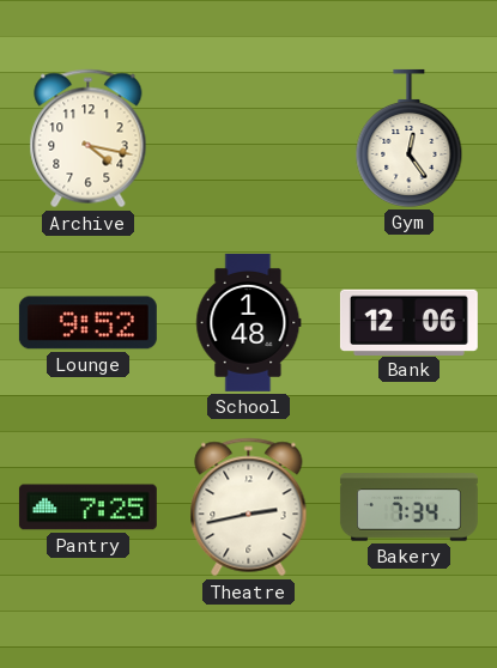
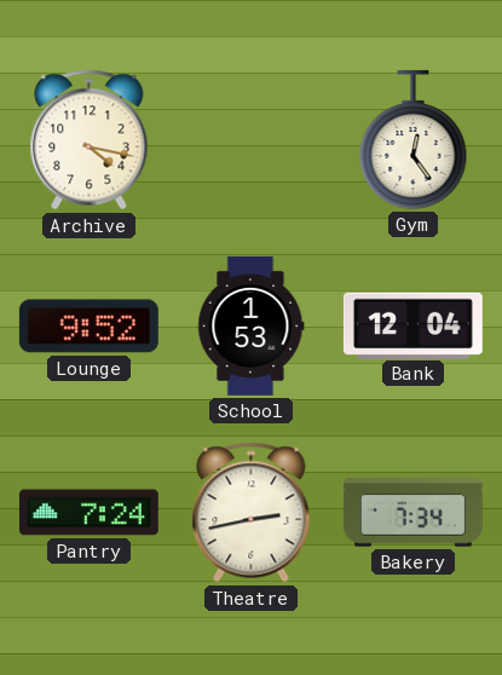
School: 1:48 -> 1:53
Bank: 12:06 -> 12:04
Pantry: 7:25 -> 7:24
